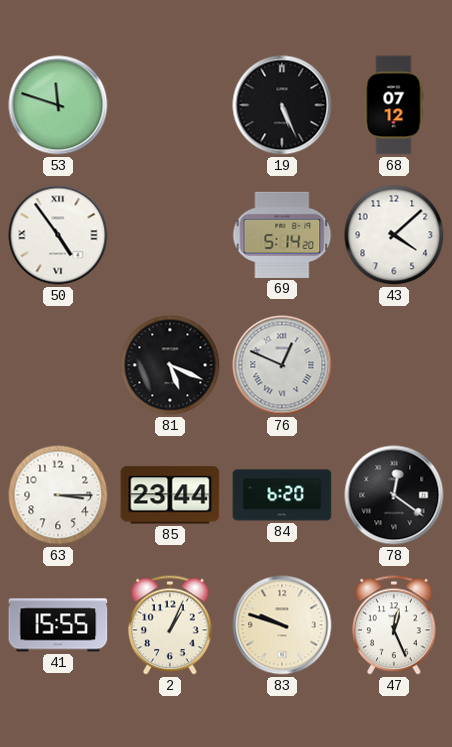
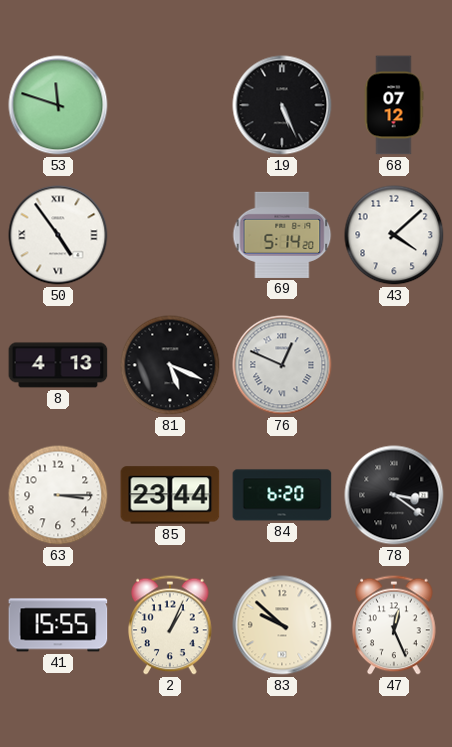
8: none -> 4:13
78: 12:21 -> 3:21
83: 9:48 -> 9:52
